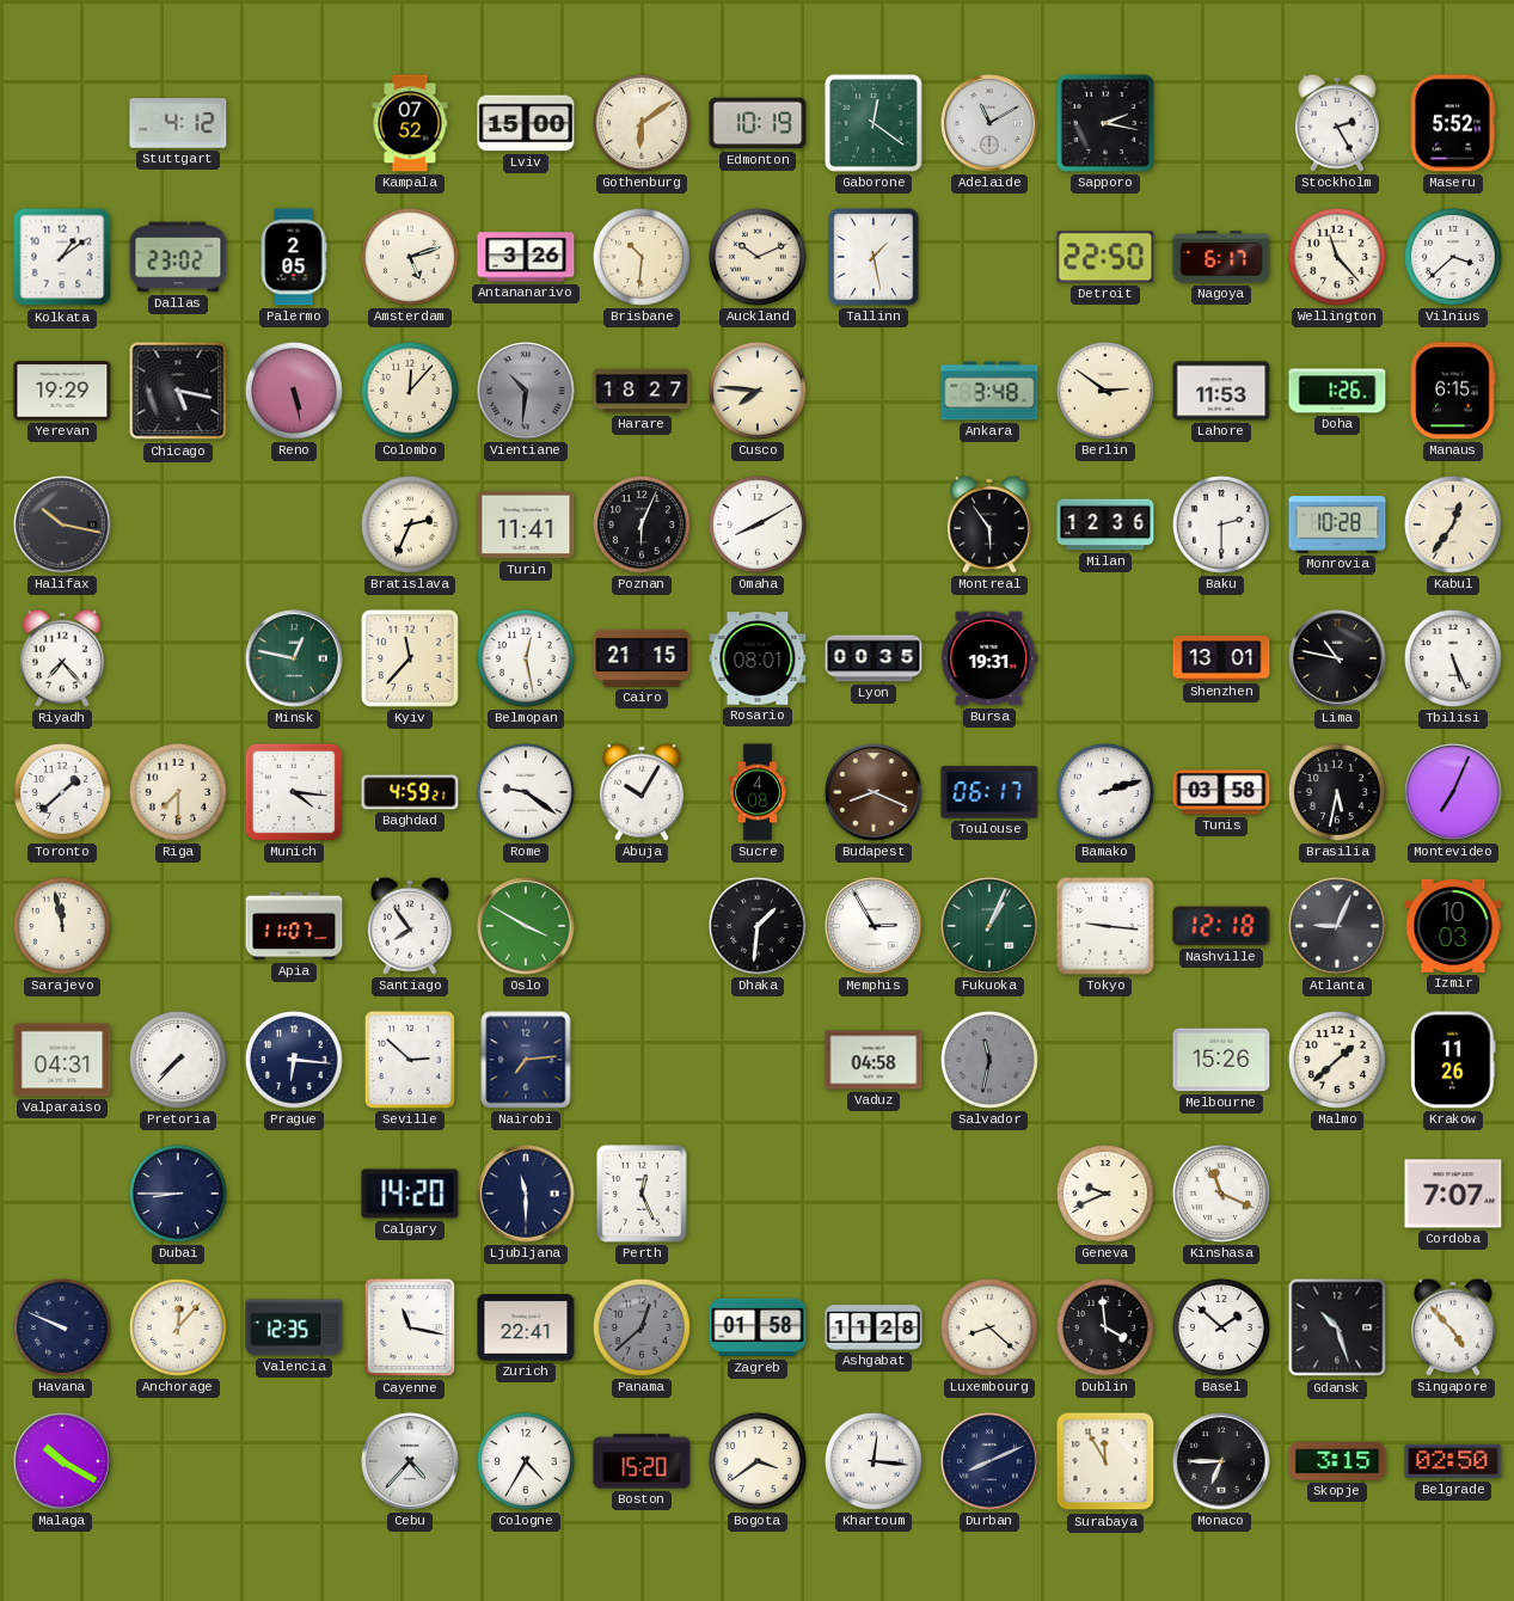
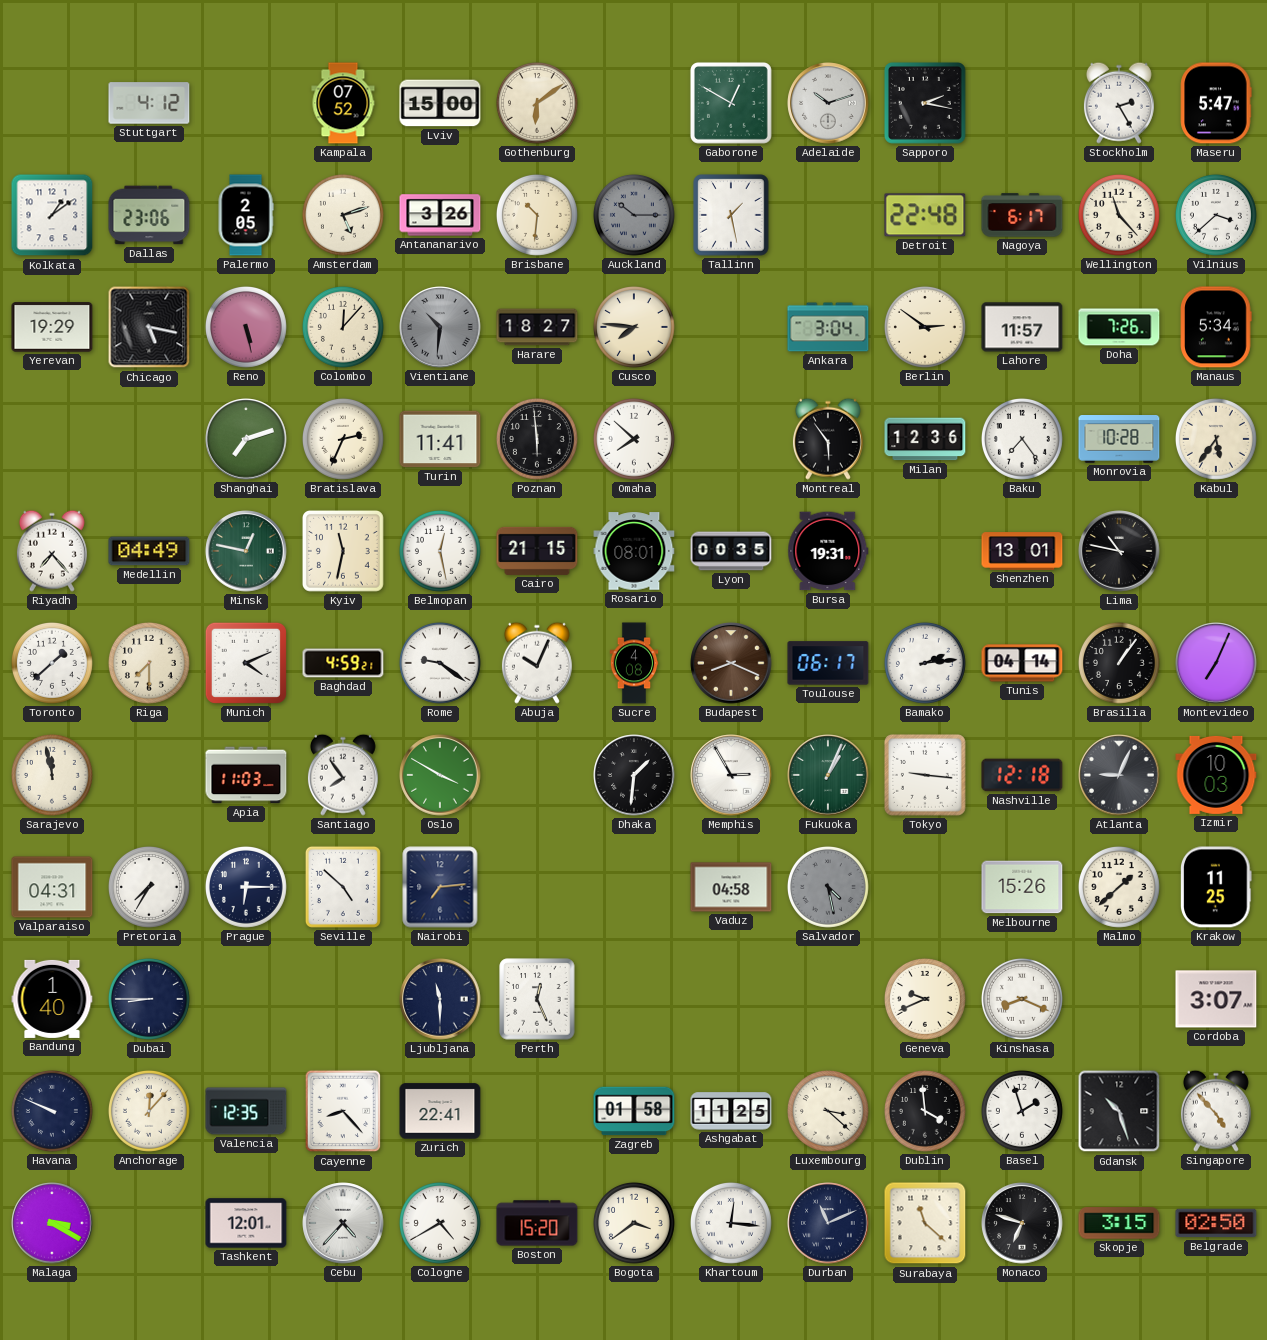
Edmonton: 10:19 -> none
Gaborone: 12:21 -> 12:50
Adelaide: 11:10 -> 10:12
Maseru: 5:52 -> 5:47
Dallas: 23:02 -> 23:06
Auckland: 10:11 -> 10:15
Auckland dial: cream -> grey
Detroit: 22:50 -> 22:48
Ankara: 3:48 -> 3:04
Lahore: 11:53 -> 11:57
Doha: 1:26 -> 7:26
Manaus: 6:15 -> 5:34
Halifax: 10:17 -> none
Shanghai: none -> 7:12
Poznan: 6:04 -> 5:59
Omaha: 8:10 -> 7:52
Baku: 2:30 -> 7:24
Kabul: 12:36 -> 5:36
Medellin: none -> 04:49
Kyiv: 11:37 -> 11:32
Tbilisi: 5:26 -> none
Munich: 4:16 -> 4:11
Abuja: 10:05 -> 10:04
Bamako: 2:12 -> 2:14
Tunis: 03:58 -> 04:14
Brasilia: 5:32 -> 1:06
Apia: 11:07 -> 11:03
Pretoria: 7:37 -> 7:35
Prague: 6:16 -> 6:15
Seville: 2:52 -> 4:52
Salvador: 11:32 -> 4:28
Krakow: 11:26 -> 11:25
Bandung: none -> 1:40
Calgary: 14:20 -> none
Kinshasa: 11:19 -> 8:19
Cordoba: 7:07 -> 3:07
Cayenne: 11:17 -> 8:23
Panama: 12:38 -> none
Ashgabat: 11:28 -> 11:25
Luxembourg: 8:22 -> 3:22
Basel: 1:52 -> 1:57
Malaga: 10:20 -> 3:20
Tashkent: none -> 12:01
Cologne: 4:35 -> 4:40
Durban: 8:11 -> 11:11
Surabaya: 11:55 -> 11:22
Monaco: 6:45 -> 6:48
